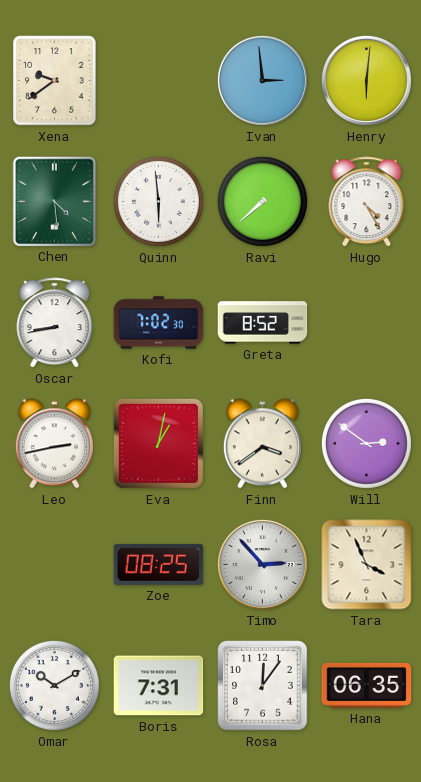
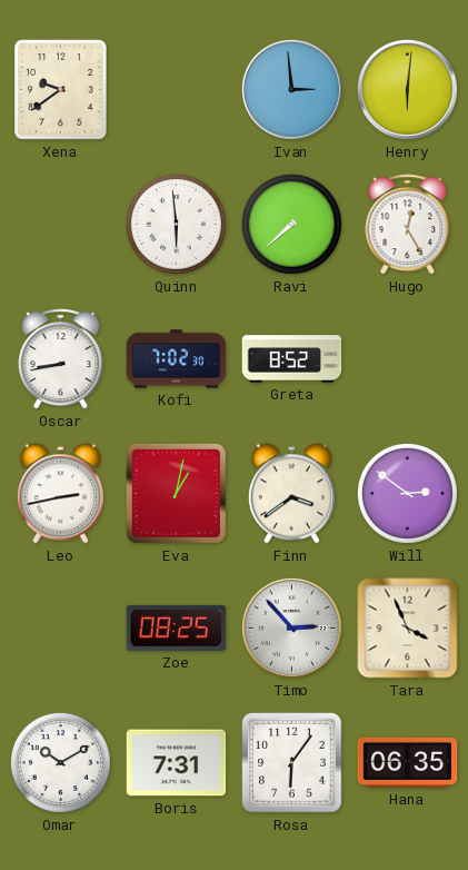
Chen: 4:29 -> none
Hugo: 4:25 -> 12:25
Rosa: 12:06 -> 6:06
